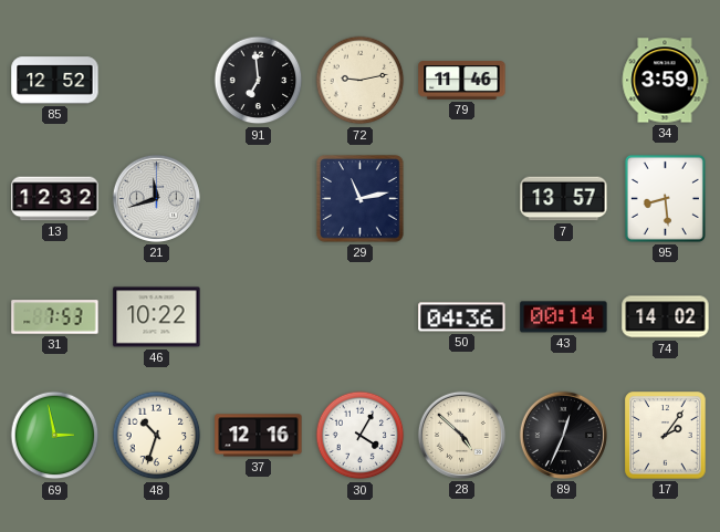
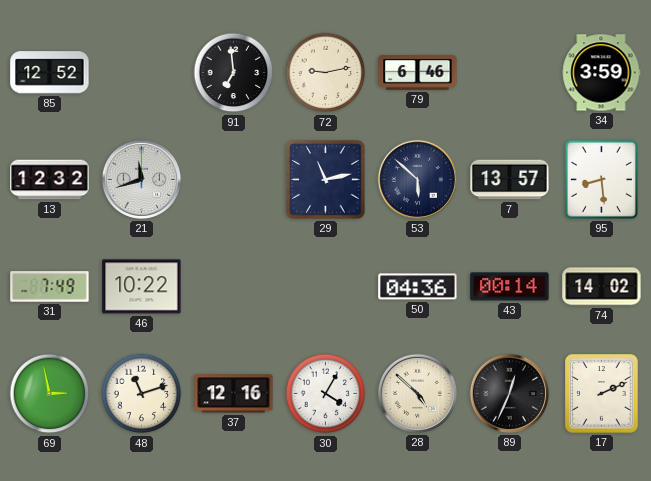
79: 11:46 -> 6:46
53: none -> 5:52
31: 7:53 -> 7:49
48: 10:33 -> 11:12
17: 2:06 -> 2:11
